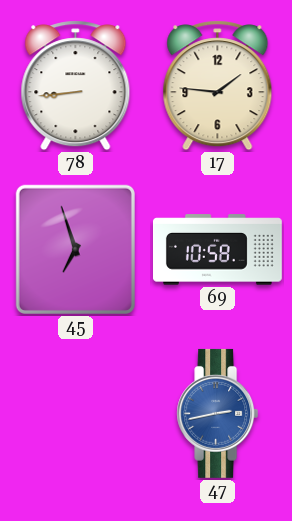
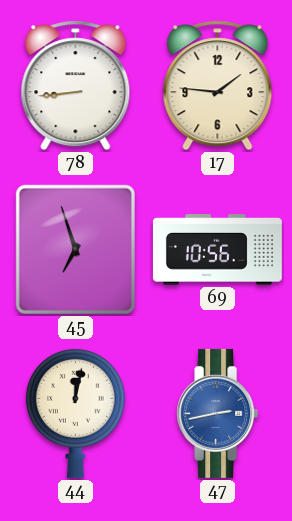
69: 10:58 -> 10:56
44: none -> 12:02
